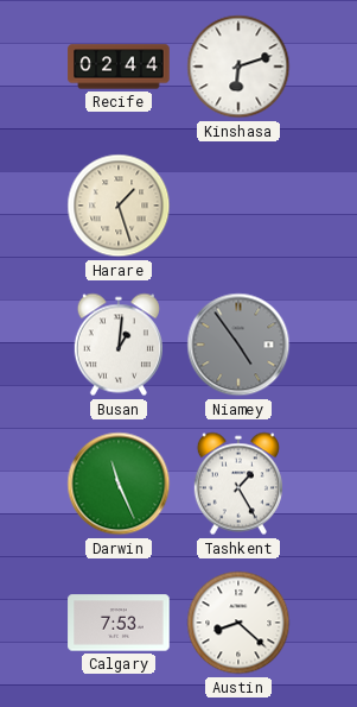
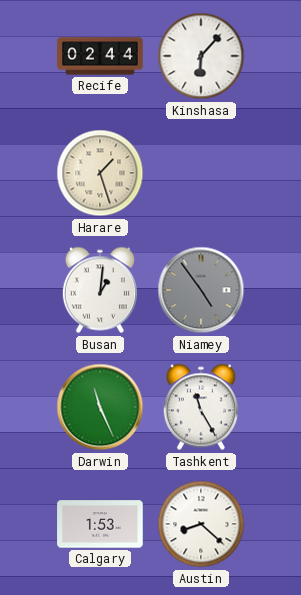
Kinshasa: 6:12 -> 6:07
Tashkent: 1:25 -> 11:25
Calgary: 7:53 -> 1:53
